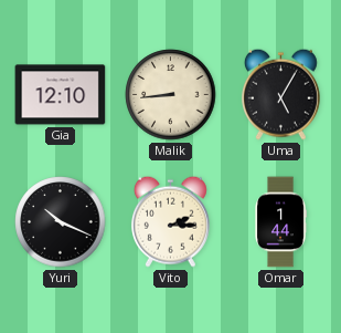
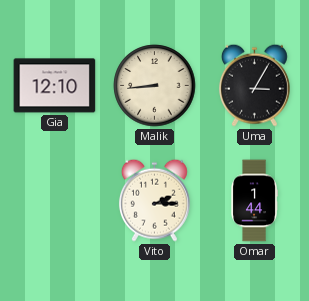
Uma: 5:05 -> 3:05
Yuri: 10:19 -> none
